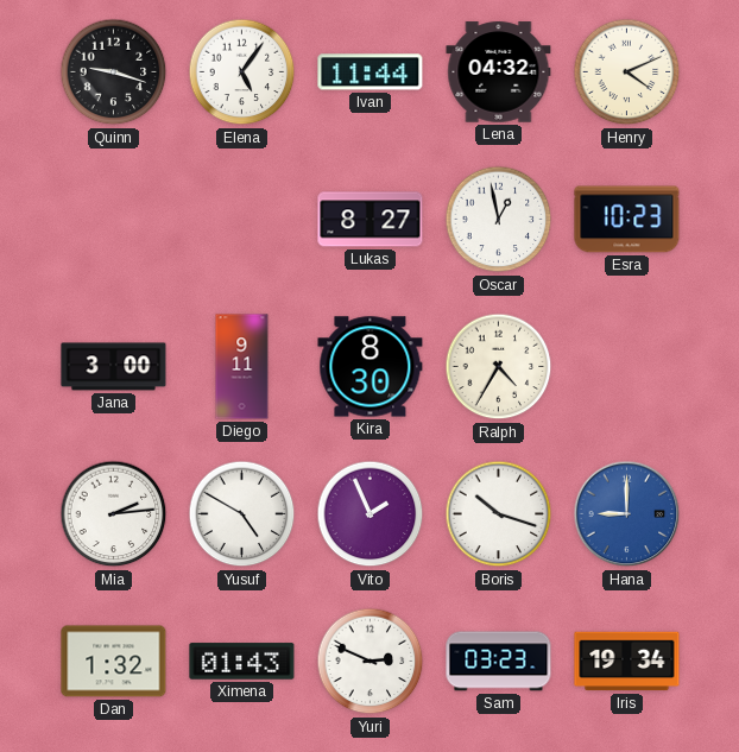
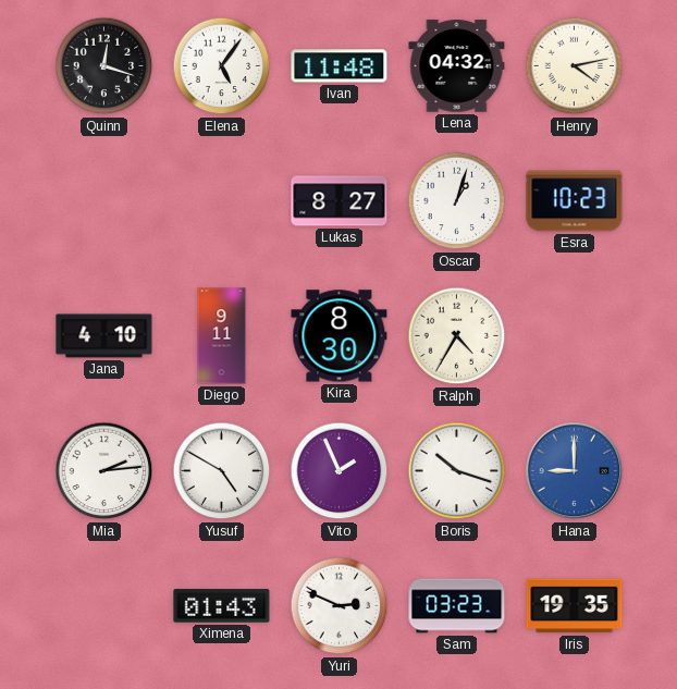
Quinn: 9:18 -> 12:18
Ivan: 11:44 -> 11:48
Henry: 4:11 -> 4:13
Oscar: 12:58 -> 1:03
Jana: 3:00 -> 4:10
Dan: 1:32 -> none
Iris: 19:34 -> 19:35
